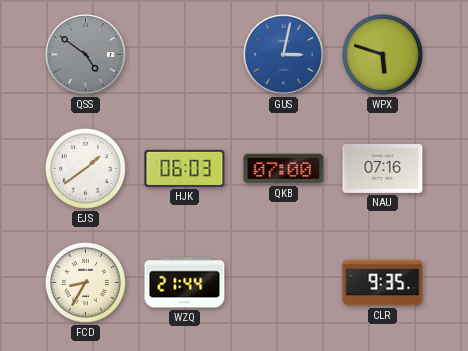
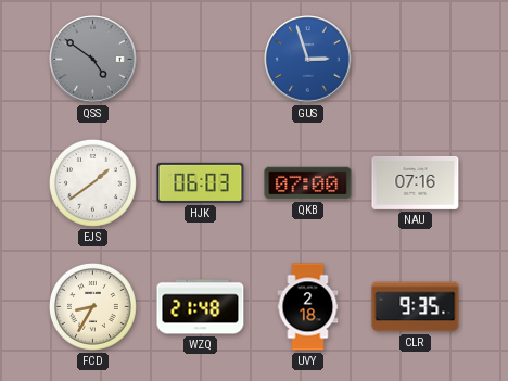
GUS: 3:02 -> 2:57
WPX: 5:48 -> none
WZQ: 21:44 -> 21:48
UVY: none -> 2:18
